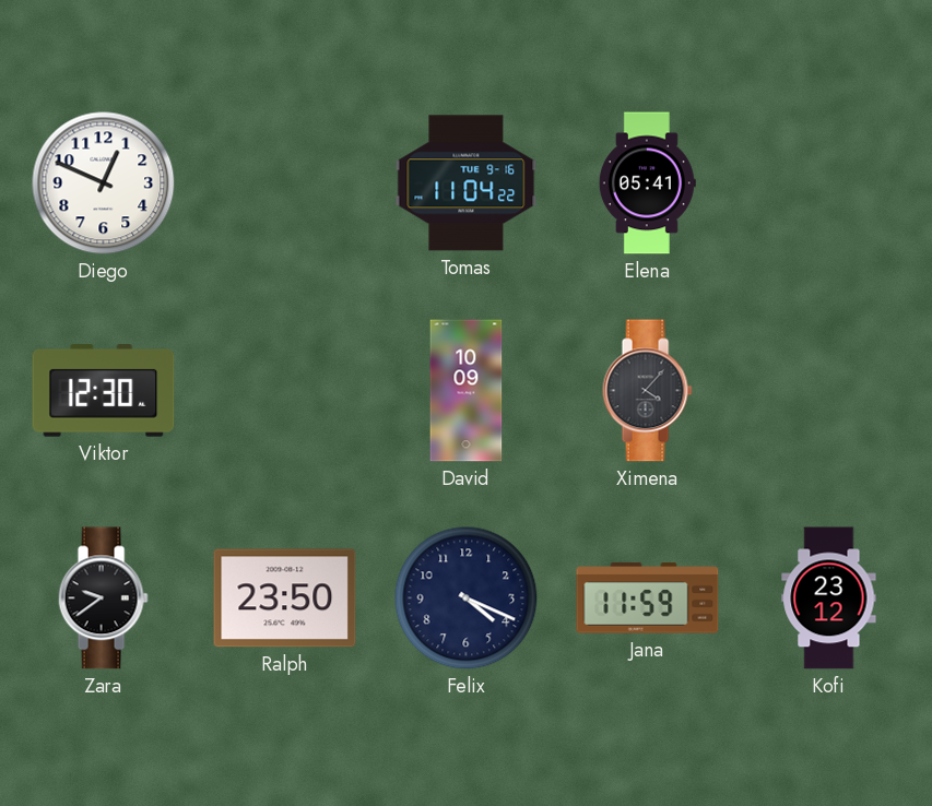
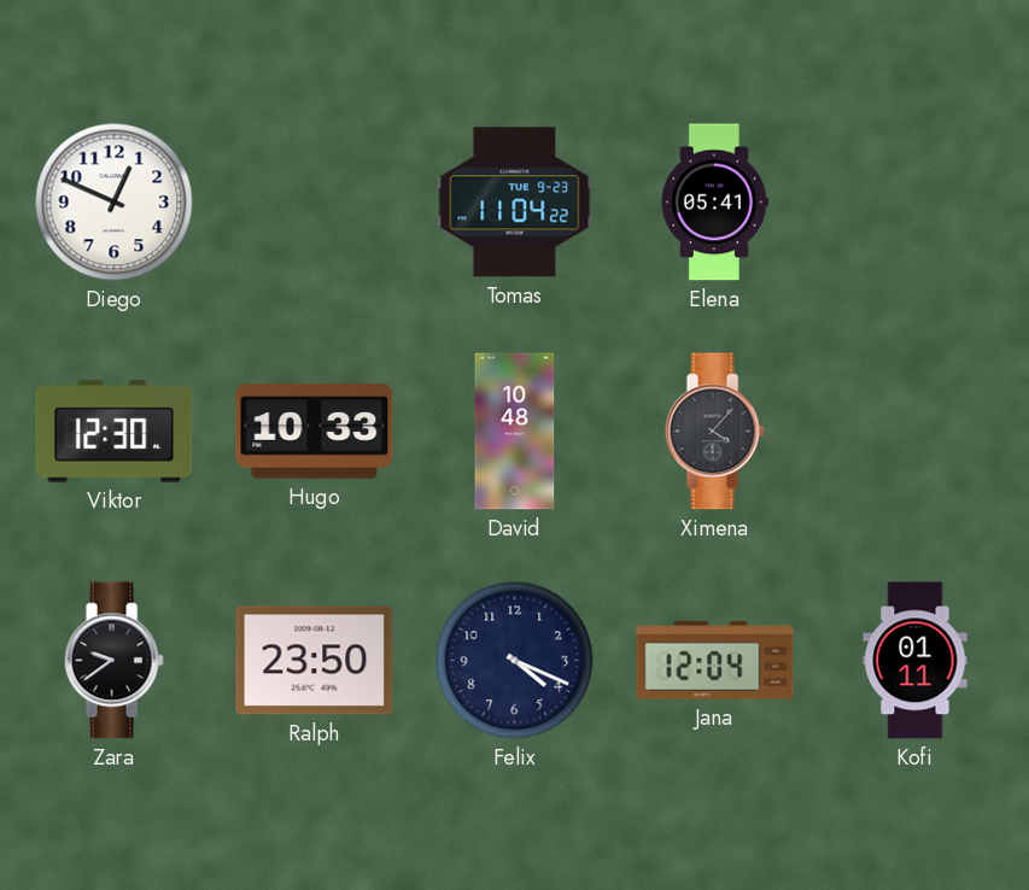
Tomas date: TUE 9-16 -> TUE 9-23
Hugo: none -> 10:33
David: 10:09 -> 10:48
Jana: 11:59 -> 12:04
Kofi: 23:12 -> 01:11
